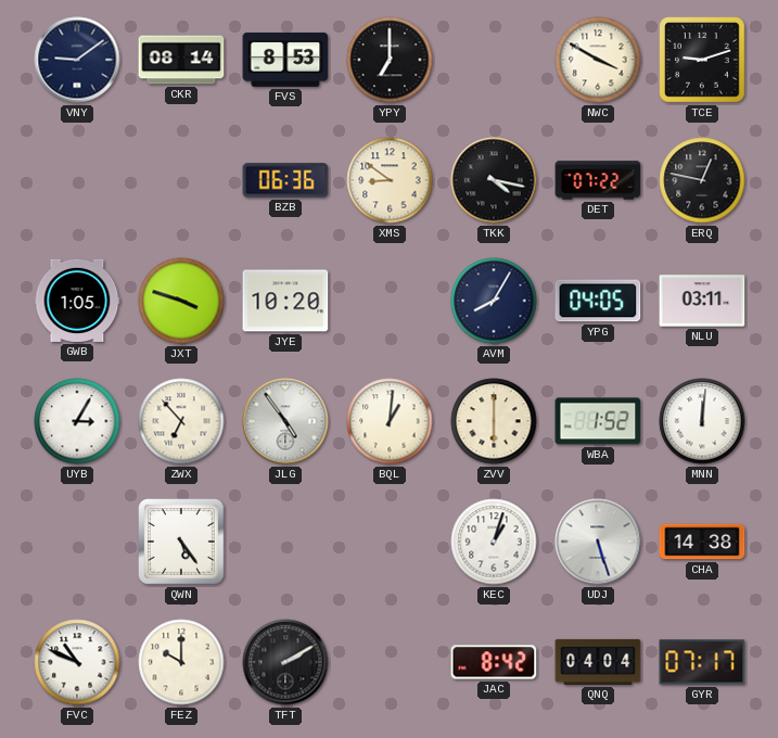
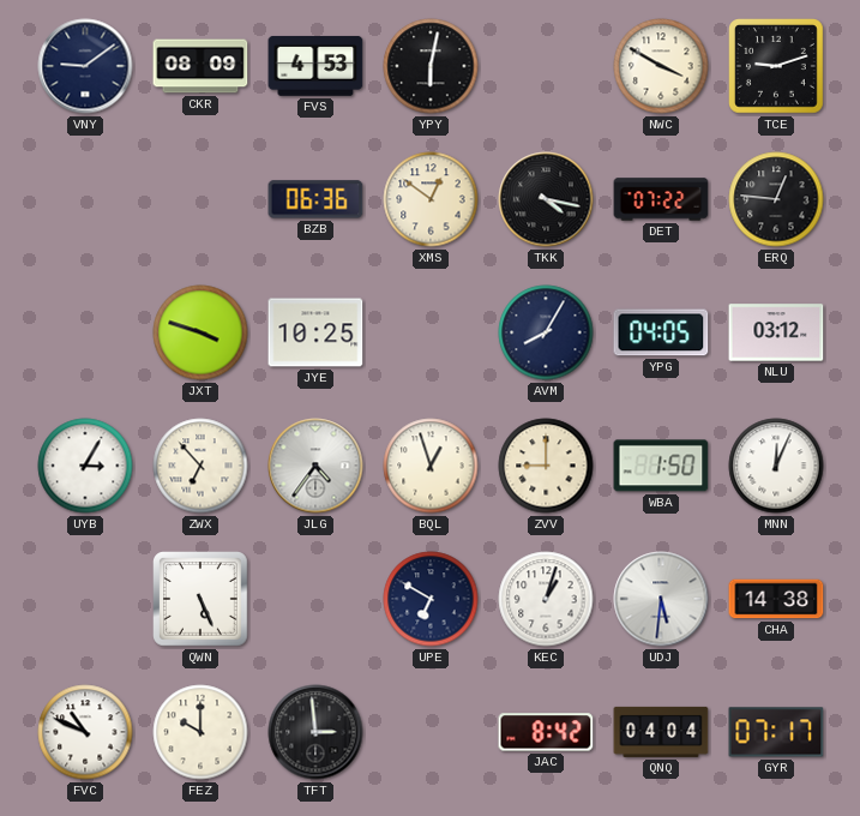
CKR: 08:14 -> 08:09
FVS: 8:53 -> 4:53
YPY: 7:00 -> 6:02
XMS: 8:51 -> 12:51
ERQ: 12:47 -> 12:46
GWB: 1:05 -> none
JYE: 10:20 -> 10:25
NLU: 03:11 -> 03:12
JLG: 4:54 -> 4:36
BQL: 1:01 -> 12:57
ZVV: 6:00 -> 9:00
WBA: 1:52 -> 1:50
MNN: 12:01 -> 12:04
QWN: 5:24 -> 5:26
UPE: none -> 6:50
UDJ: 5:27 -> 5:31
TFT: 2:10 -> 2:59
